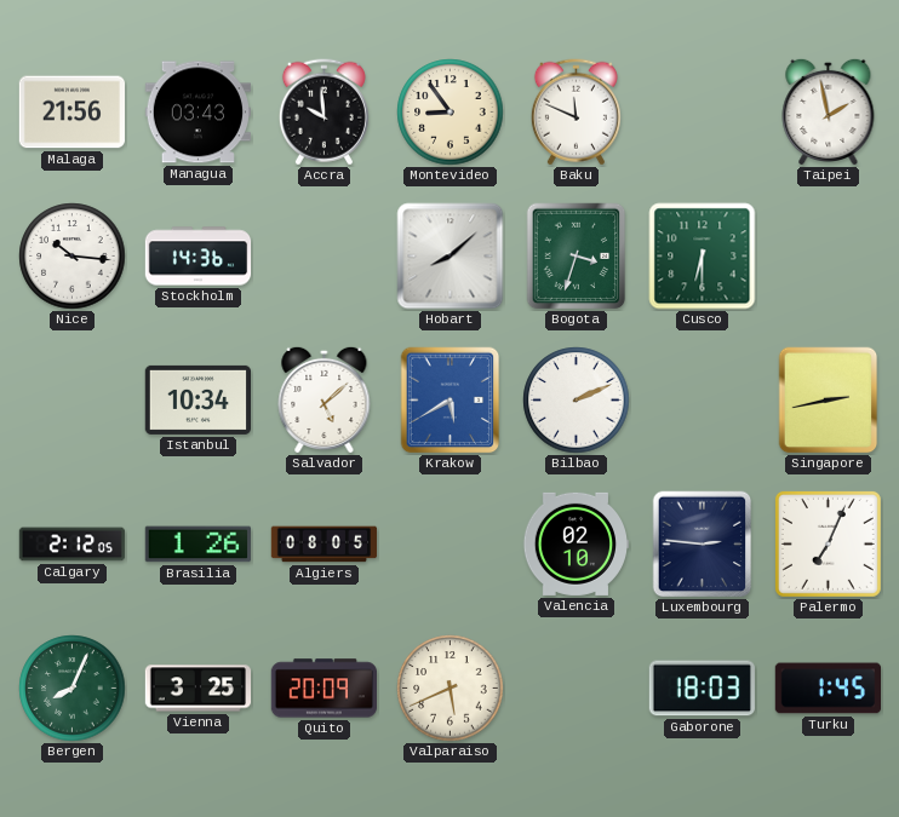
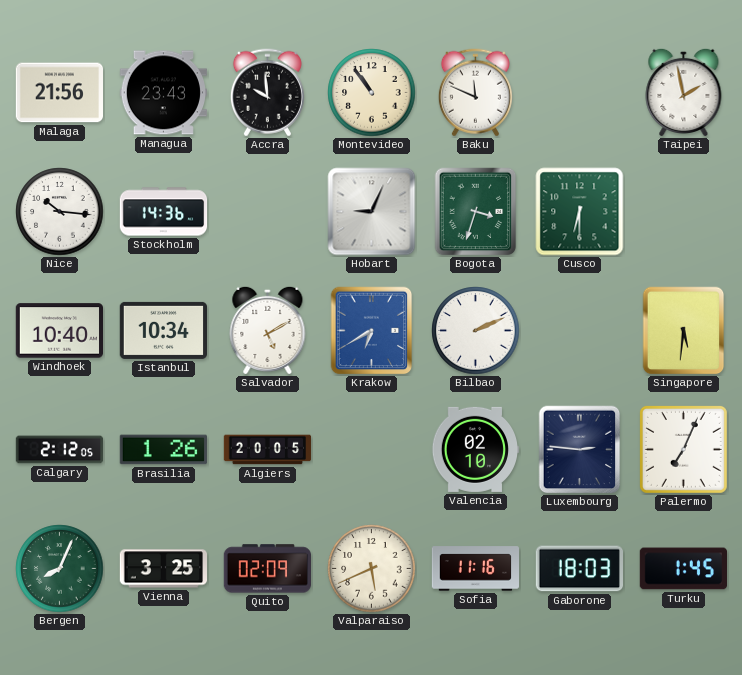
Managua: 03:43 -> 23:43
Montevideo: 8:54 -> 10:54
Hobart: 8:08 -> 9:04
Windhoek: none -> 10:40
Salvador: 5:08 -> 5:10
Krakow: 5:40 -> 6:40
Singapore: 2:43 -> 5:31
Algiers: 08:05 -> 20:05
Quito: 20:09 -> 02:09
Sofia: none -> 11:16
